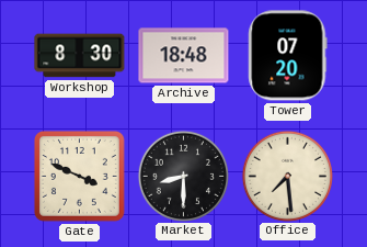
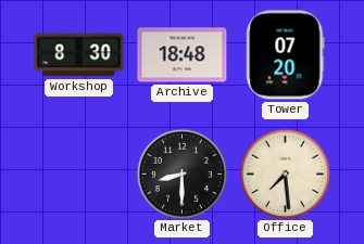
Gate: 3:49 -> none
